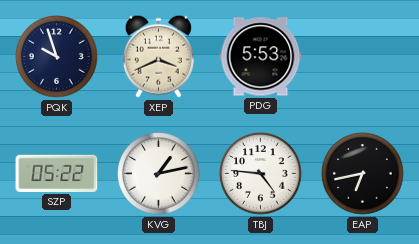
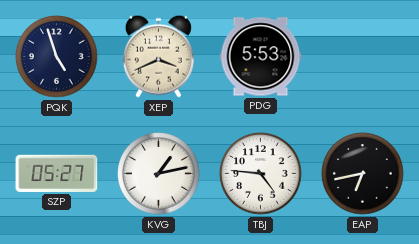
PQK: 9:57 -> 4:57
SZP: 05:22 -> 05:27
